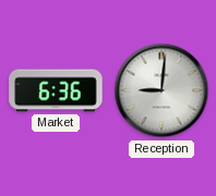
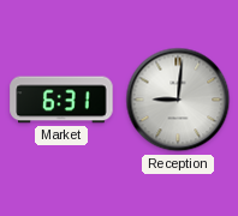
Market: 6:36 -> 6:31
